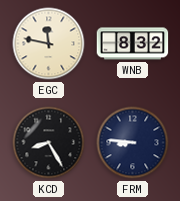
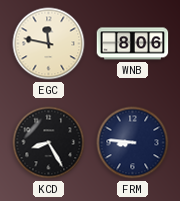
WNB: 8:32 -> 8:06
